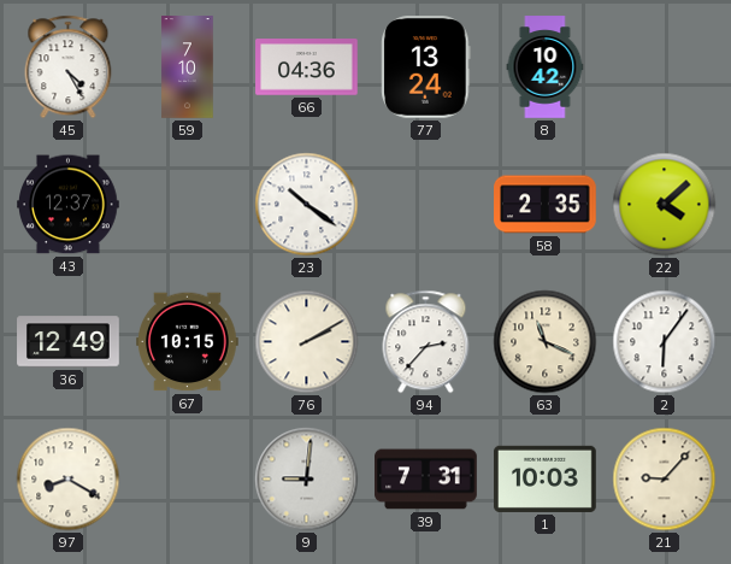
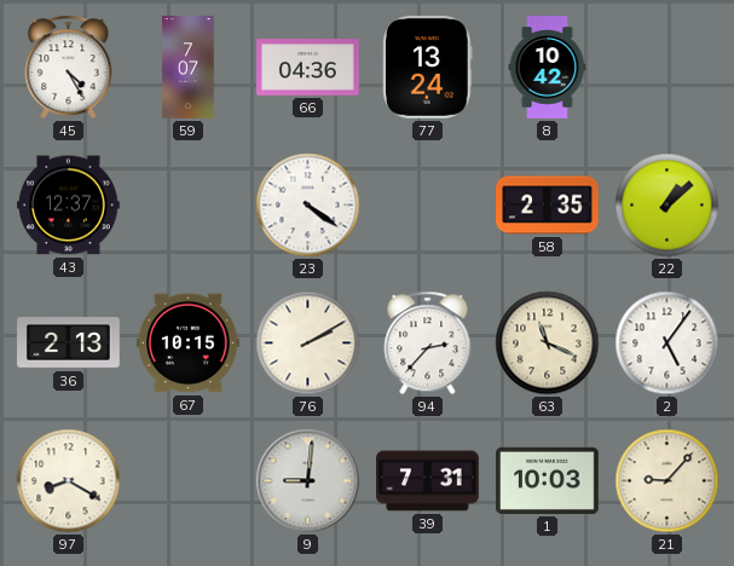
59: 7:10 -> 7:07
23: 10:21 -> 4:21
22: 4:08 -> 1:08
36: 12:49 -> 2:13
2: 6:06 -> 5:06
